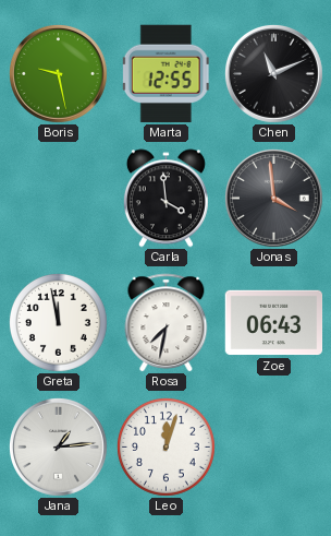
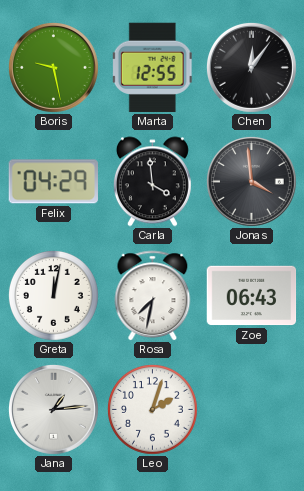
Chen: 11:11 -> 12:06
Felix: none -> 04:29
Greta: 11:58 -> 12:02
Leo: 12:03 -> 2:03
